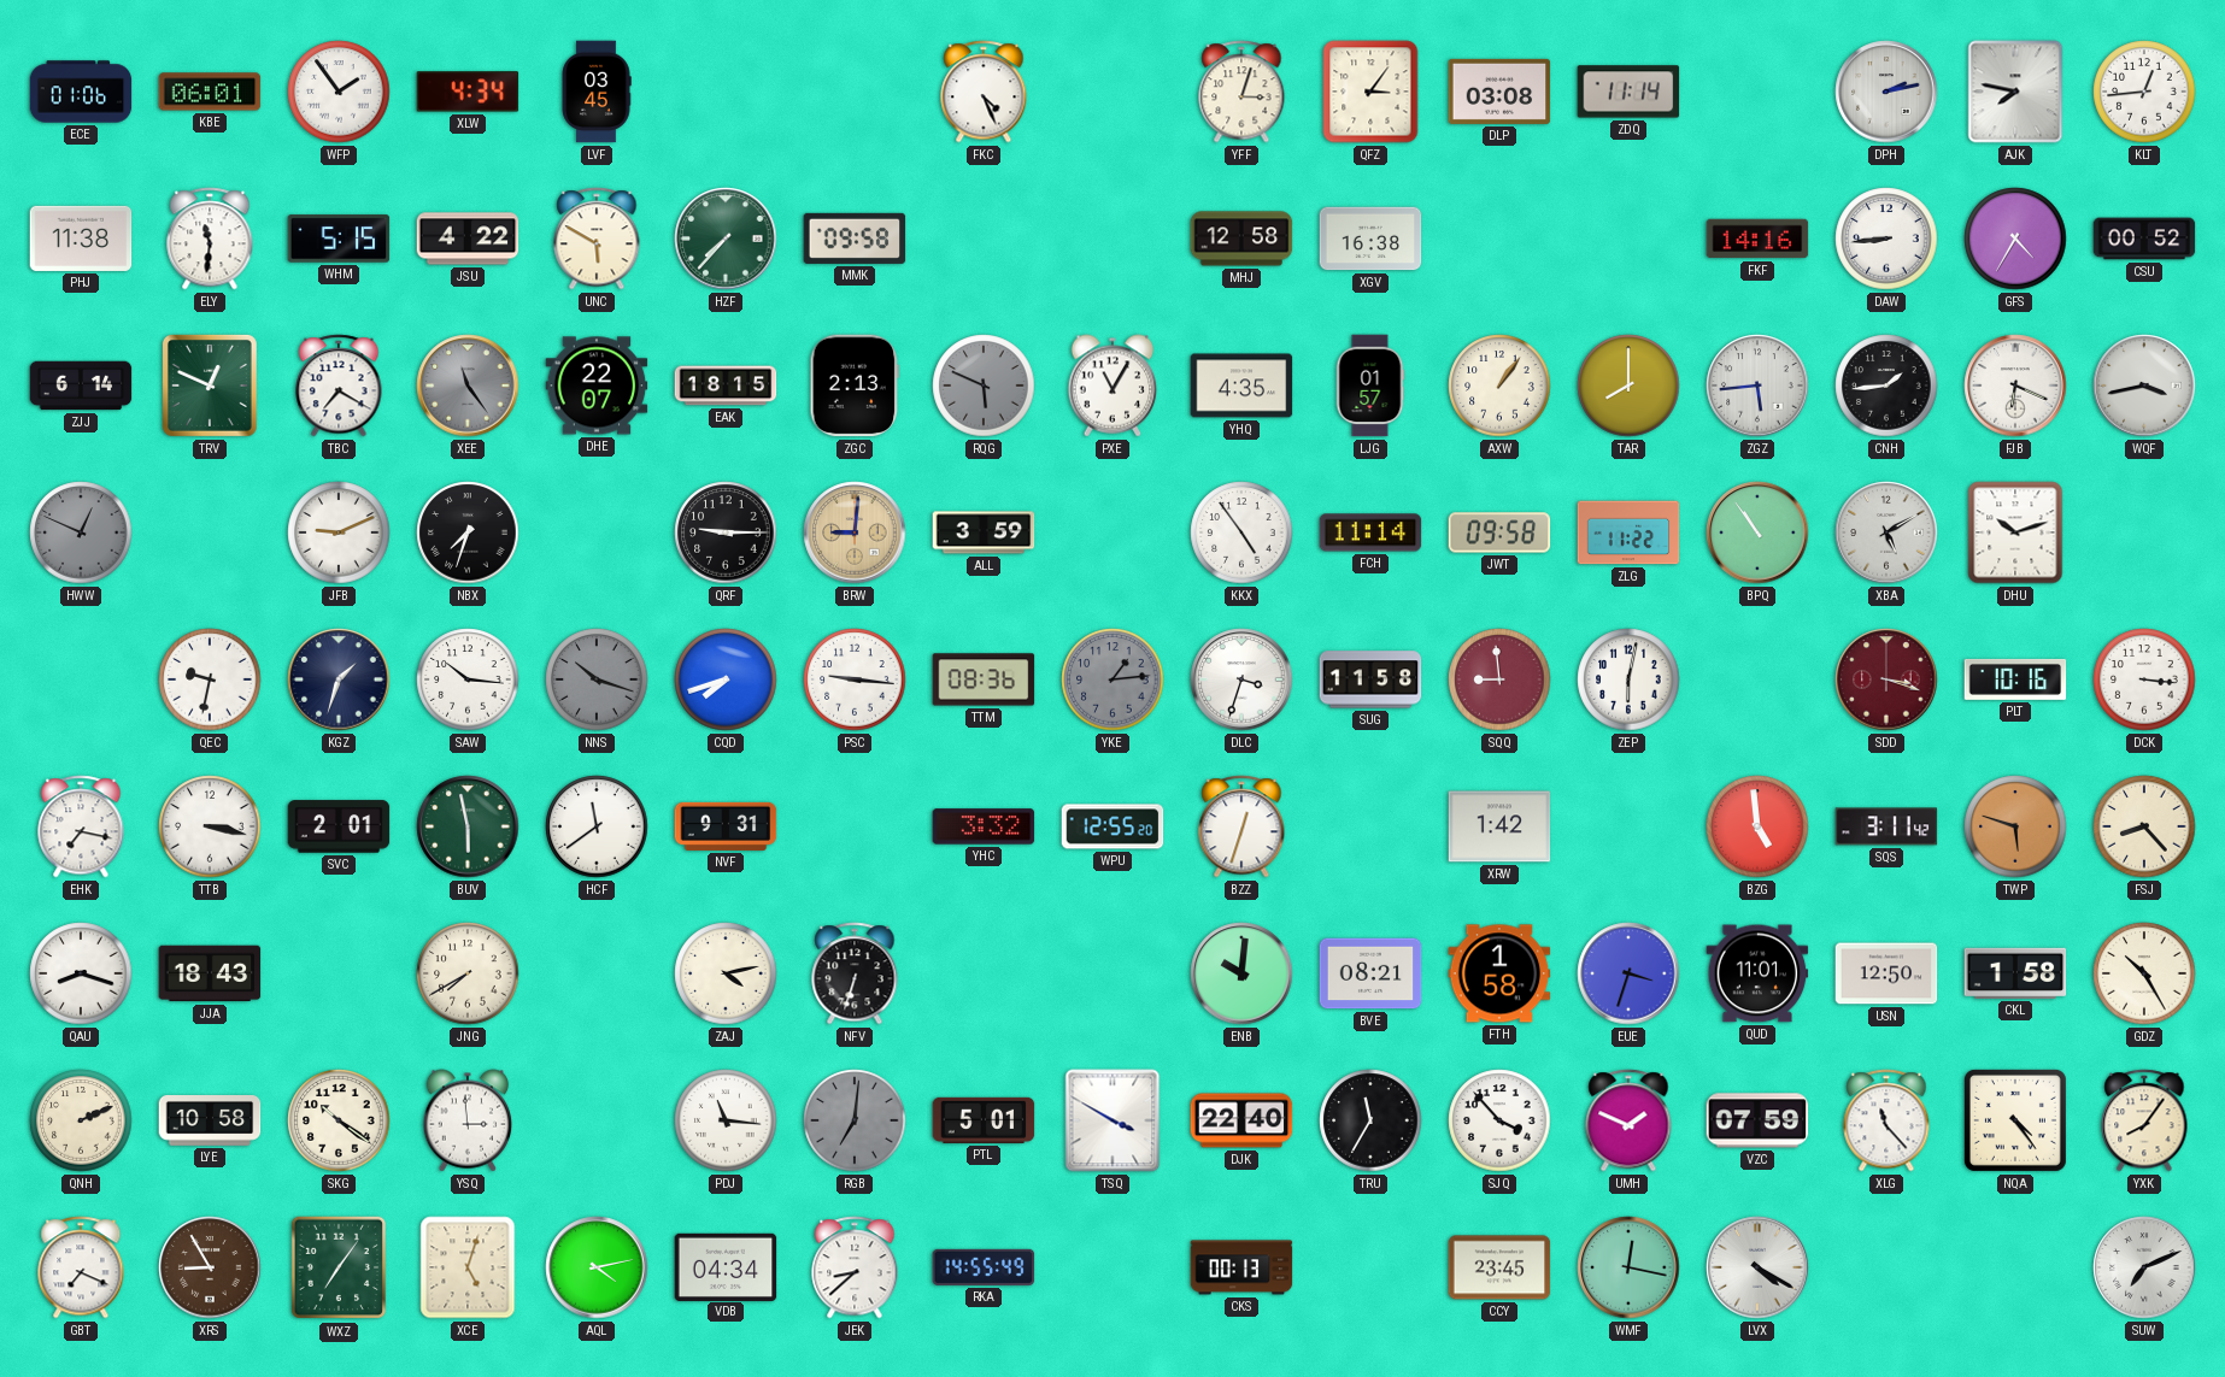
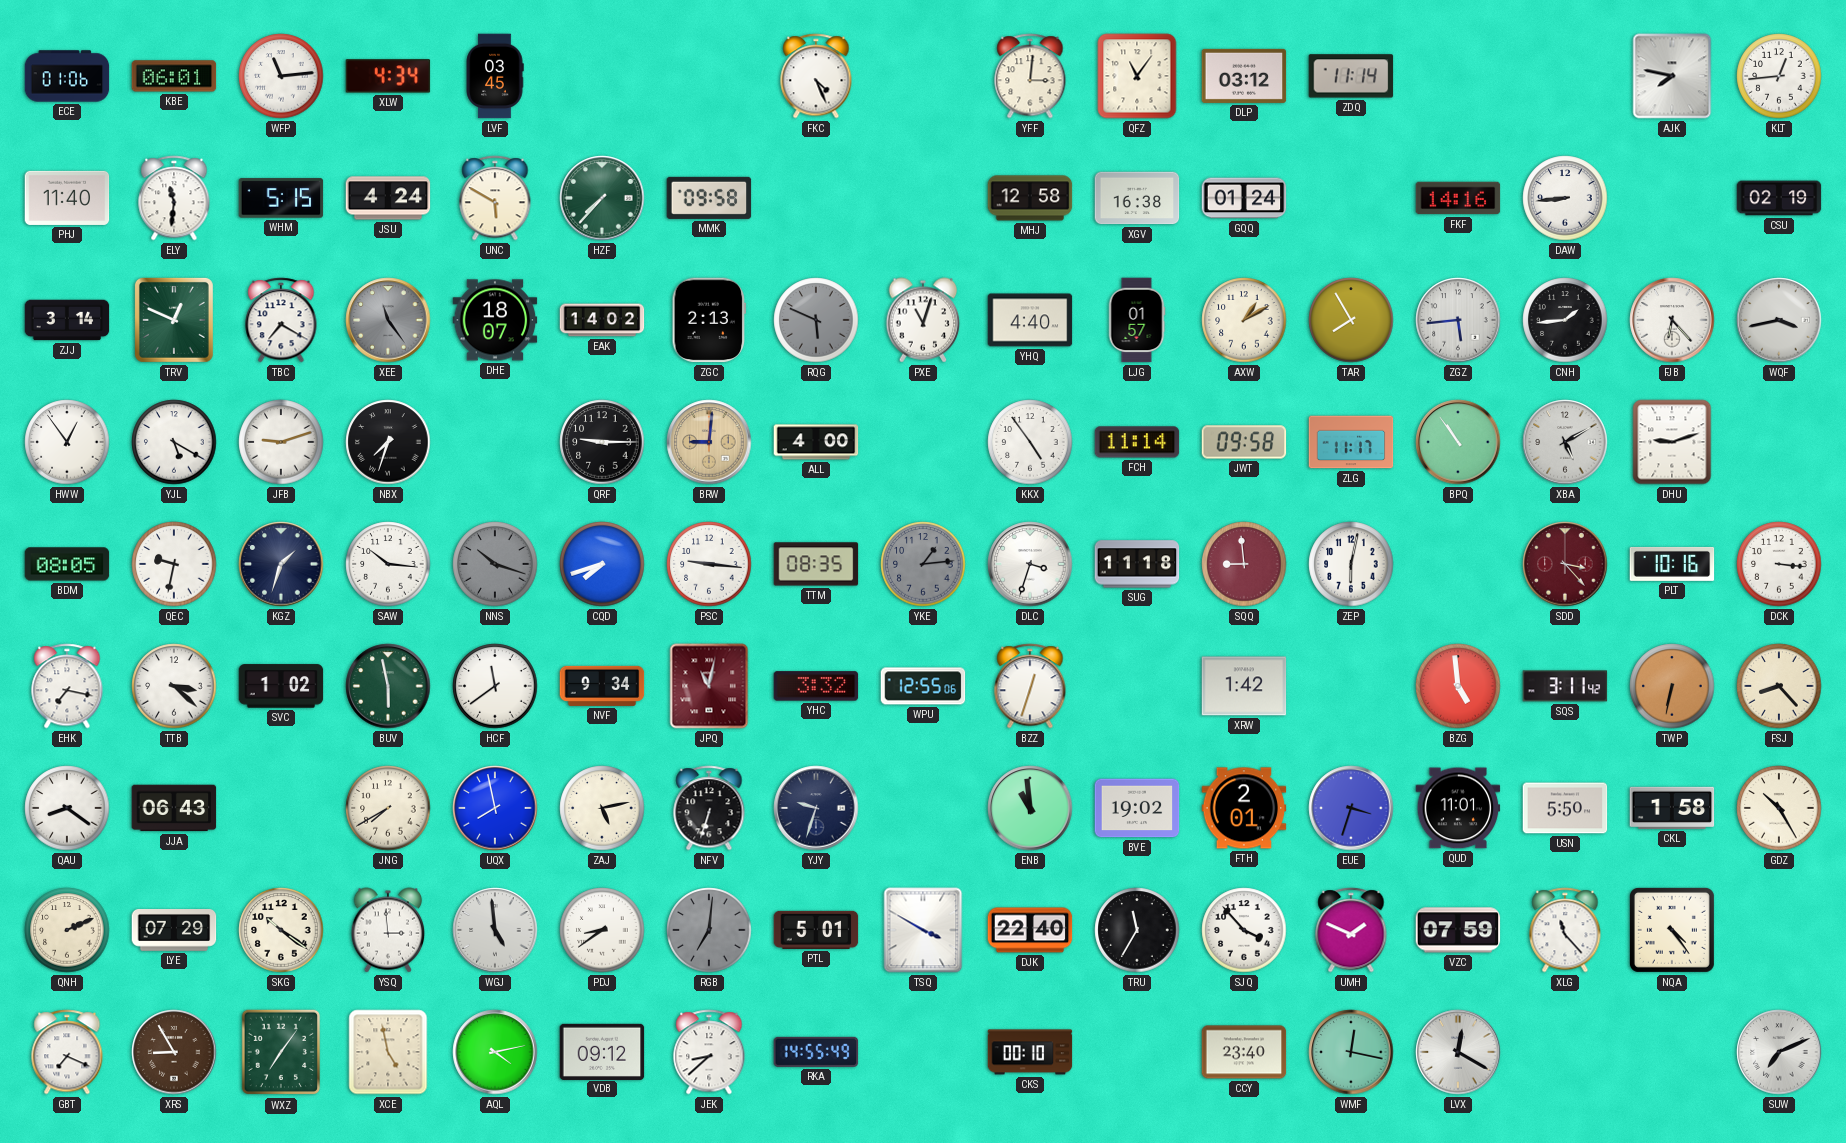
WFP: 1:54 -> 11:14
YFF: 3:03 -> 3:01
QFZ: 3:06 -> 11:06
DLP: 03:08 -> 03:12
DPH: 2:13 -> none
PHJ: 11:38 -> 11:40
JSU: 4:22 -> 4:24
GQQ: none -> 01:24
GFS: 4:35 -> none
CSU: 00:52 -> 02:19
ZJJ: 6:14 -> 3:14
DHE: 22:07 -> 18:07
EAK: 18:15 -> 14:02
PXE: 11:05 -> 11:03
YHQ: 4:35 -> 4:40
AXW: 1:06 -> 1:10
TAR: 8:00 -> 7:55
FJB: 6:19 -> 6:23
HWW: 12:49 -> 12:54
HWW dial: grey -> white
YJL: none -> 5:20
JFB: 9:11 -> 9:12
ALL: 3:59 -> 4:00
ZLG: 11:22 -> 11:17
DHU: 10:12 -> 9:12
BDM: none -> 08:05
TTM: 08:36 -> 08:35
SUG: 11:58 -> 11:18
SDD: 3:18 -> 3:23
TTB: 3:17 -> 3:22
SVC: 2:01 -> 1:02
NVF: 9:31 -> 9:34
JPQ: none -> 11:02
WPU: 12:55:20 -> 12:55:06
TWP: 5:48 -> 6:32
QAU: 8:18 -> 8:21
JJA: 18:43 -> 06:43
UQX: none -> 7:58
ZAJ: 4:13 -> 5:13
YJY: none -> 9:33
ENB: 10:01 -> 10:59
BVE: 08:21 -> 19:02
FTH: 1:58 -> 2:01
USN: 12:50 -> 5:50
LYE: 10:58 -> 07:29
WGJ: none -> 4:59
PDJ: 11:16 -> 8:39
YXK: 8:06 -> none
XCE: 5:03 -> 4:58
VDB: 04:34 -> 09:12
CKS: 00:13 -> 00:10
CCY: 23:45 -> 23:40
LVX: 4:20 -> 12:20
